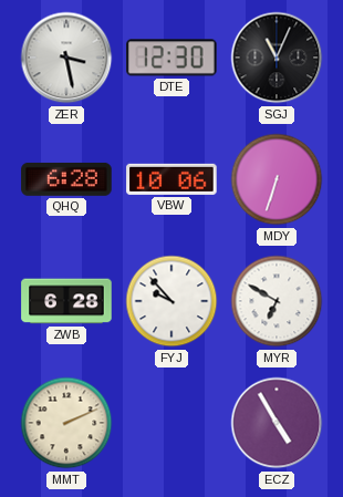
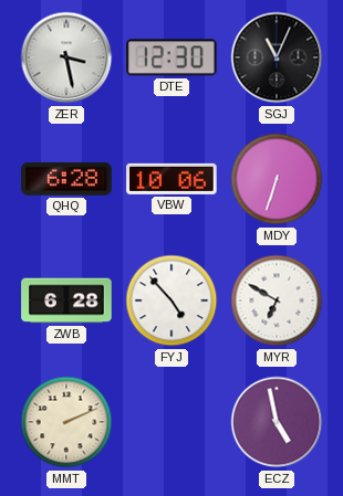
FYJ: 9:53 -> 4:53
ECZ: 4:55 -> 4:58
